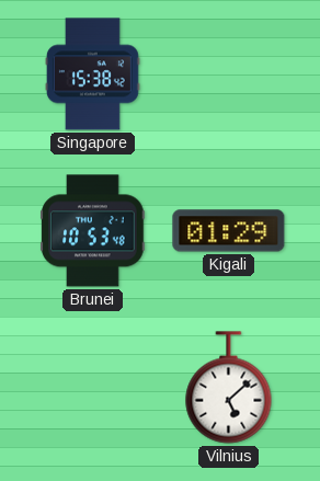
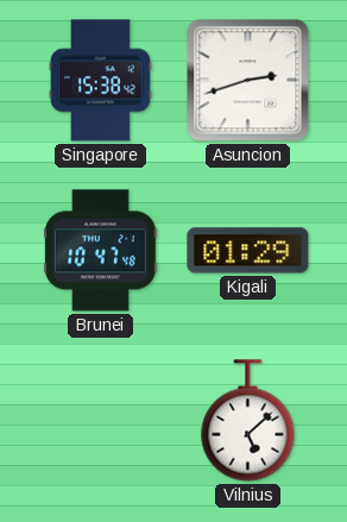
Asuncion: none -> 2:42
Brunei: 10:53 -> 10:47
